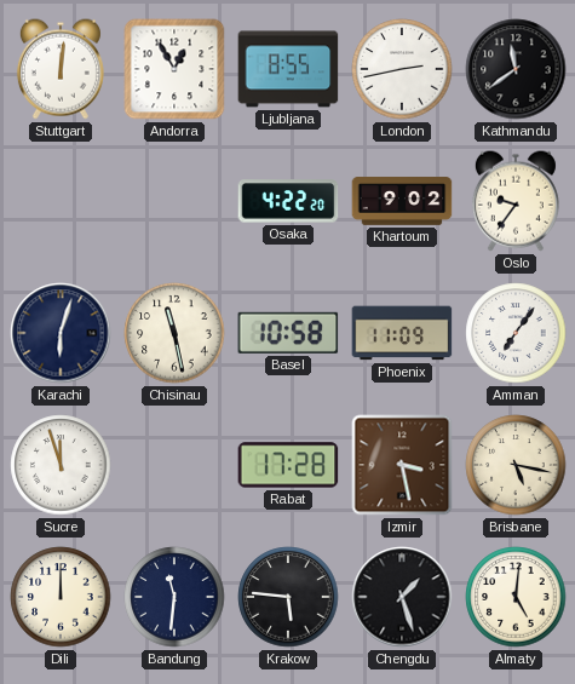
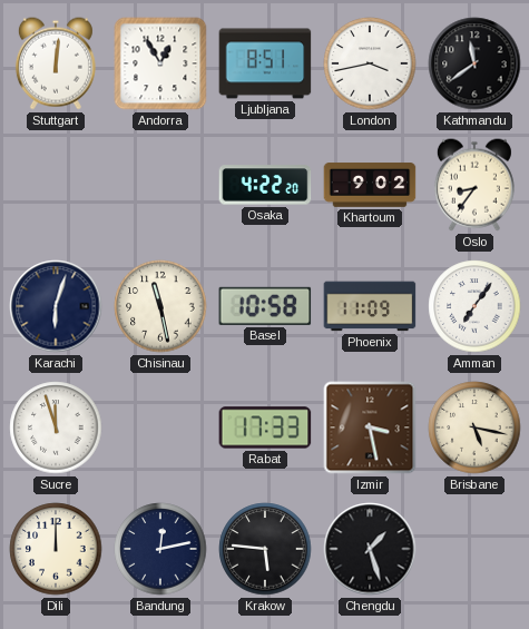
Ljubljana: 8:55 -> 8:51
London: 2:43 -> 3:43
Oslo: 9:36 -> 8:36
Rabat: 17:28 -> 17:33
Bandung: 11:31 -> 12:13
Almaty: 5:01 -> none
